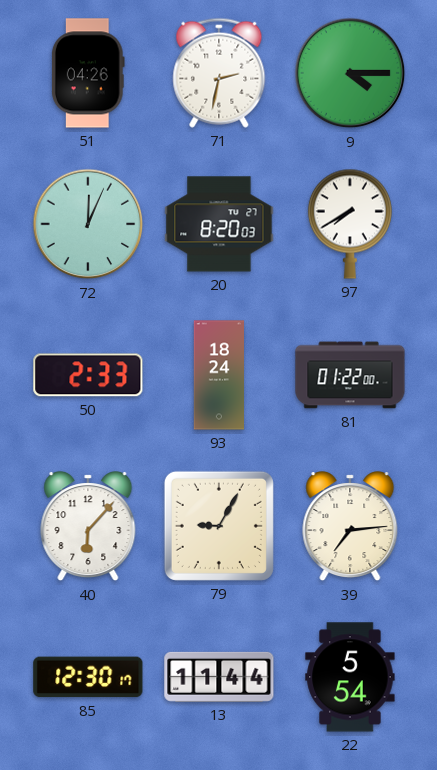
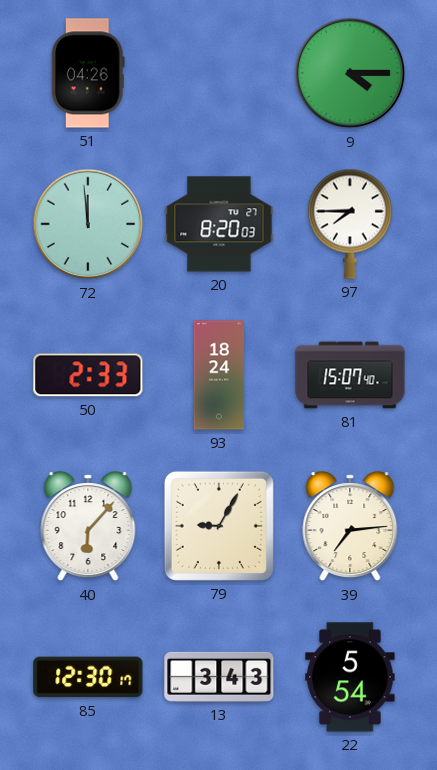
71: 2:32 -> none
72: 12:04 -> 11:59
97: 7:40 -> 7:45
81: 01:22 -> 15:07
13: 11:44 -> 3:43
